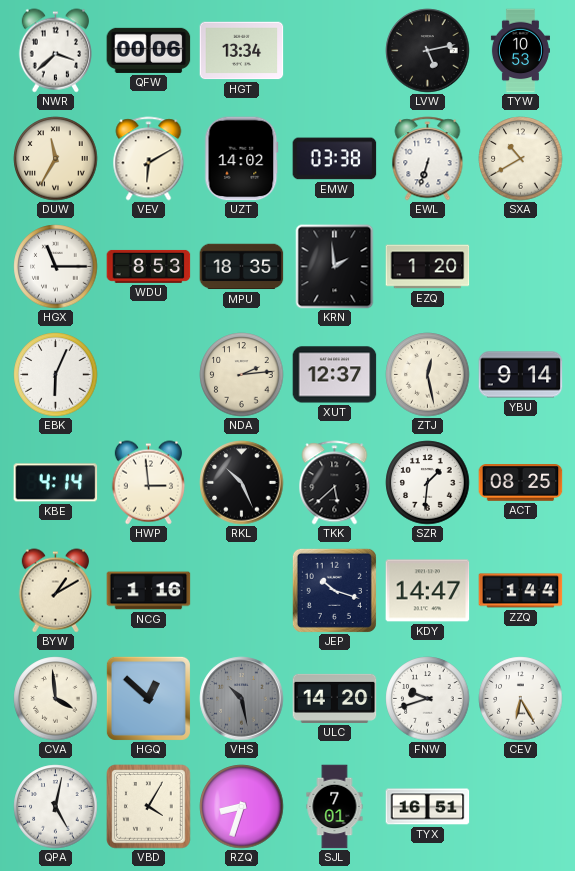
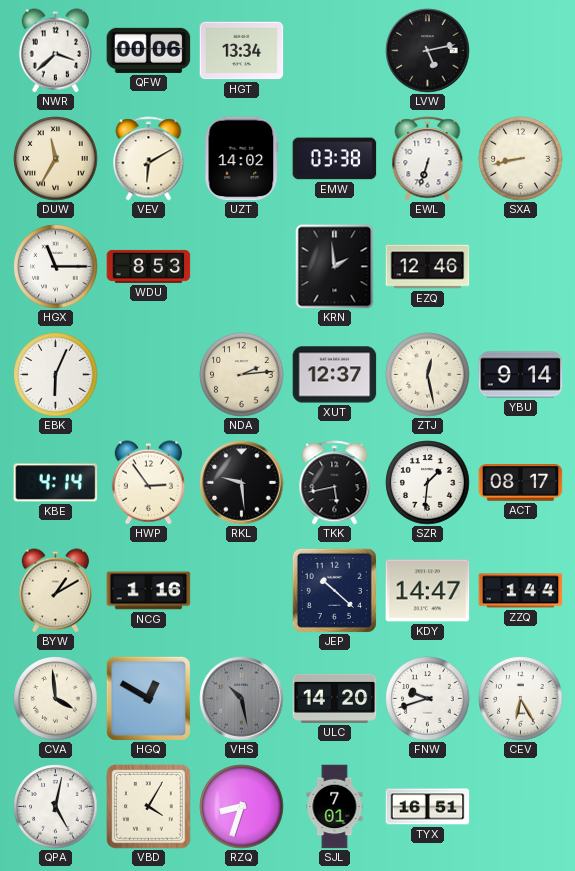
TYW: 10:53 -> none
SXA: 10:40 -> 8:43
MPU: 18:35 -> none
EZQ: 1:20 -> 12:46
HWP: 2:59 -> 2:54
RKL: 10:26 -> 9:29
TKK: 5:38 -> 5:43
ACT: 08:25 -> 08:17
JEP: 10:18 -> 10:22
HGQ: 12:52 -> 12:50
